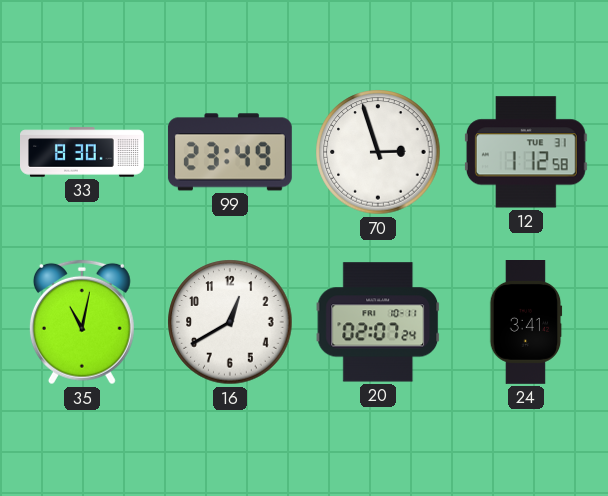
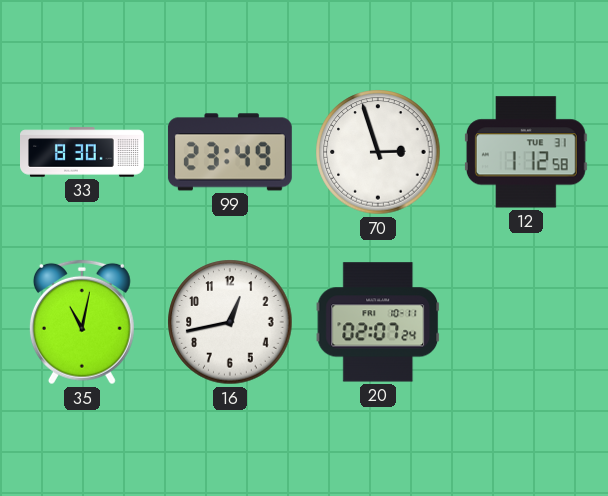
16: 12:40 -> 12:43
24: 3:41 -> none
